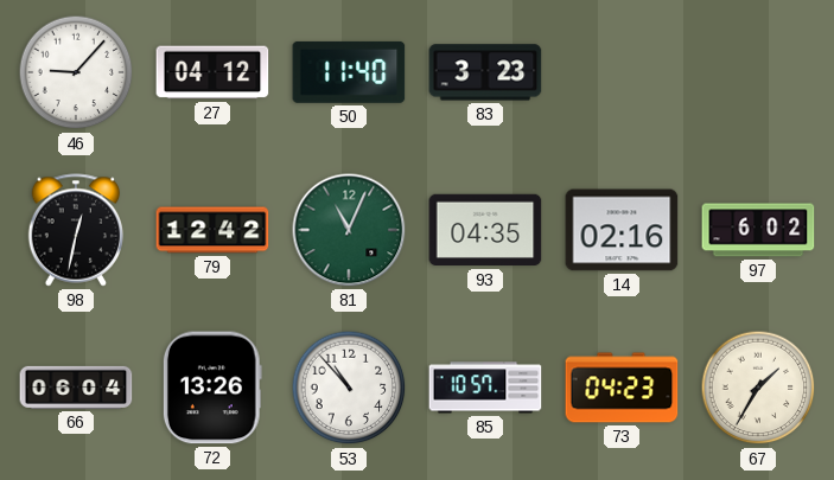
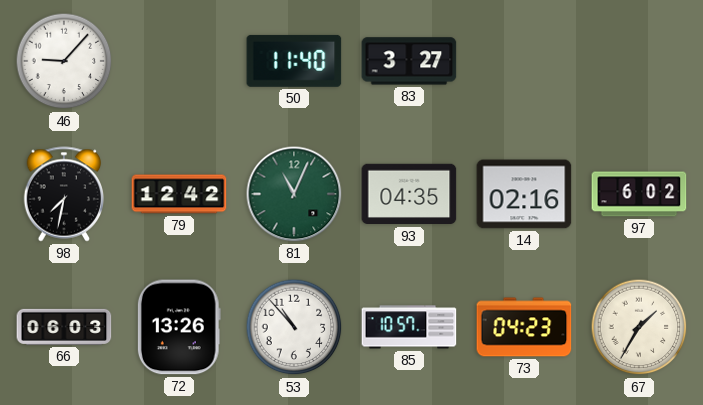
27: 04:12 -> none
83: 3:23 -> 3:27
98: 12:32 -> 7:32
66: 06:04 -> 06:03
